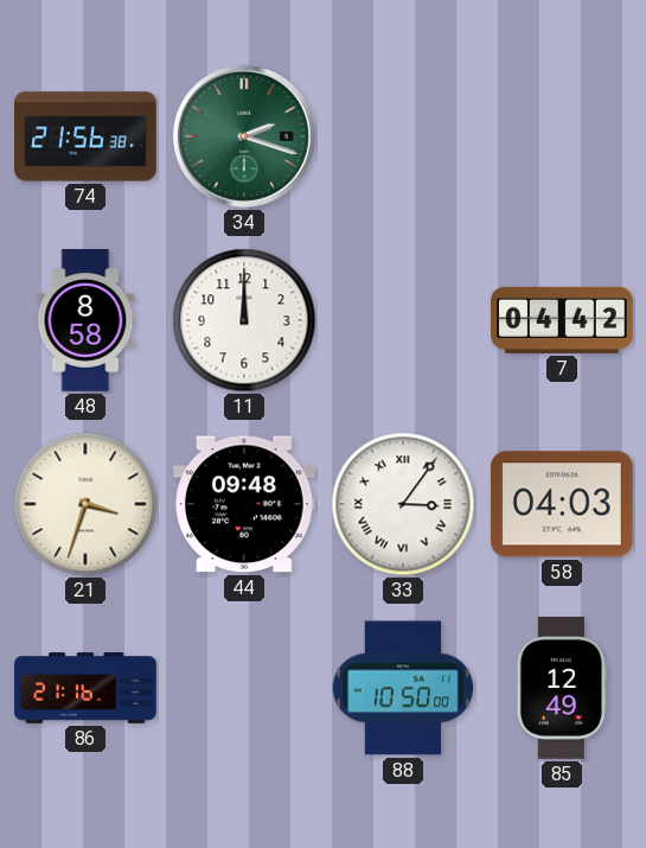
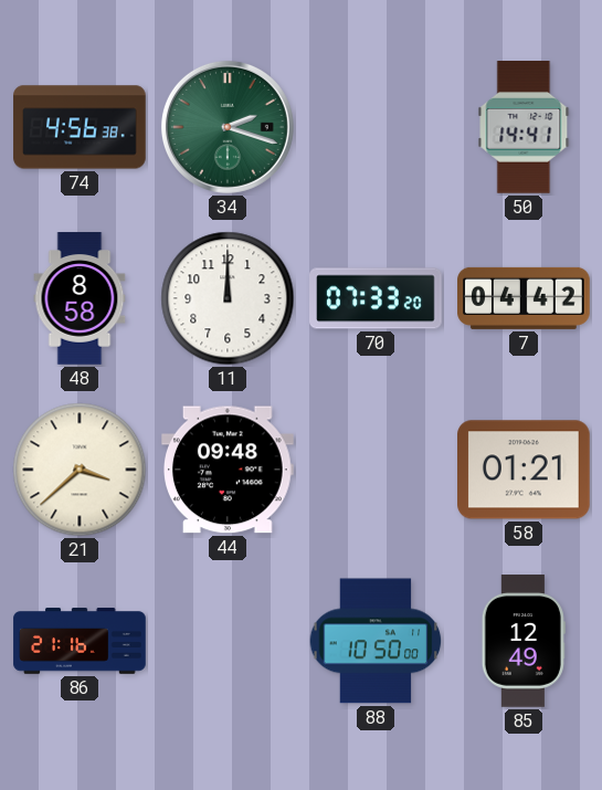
74: 21:56 -> 4:56
50: none -> 14:41
70: none -> 07:33
21: 3:33 -> 3:38
33: 3:06 -> none
58: 04:03 -> 01:21
